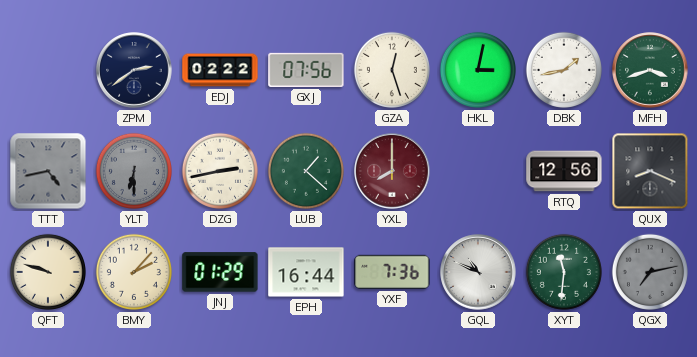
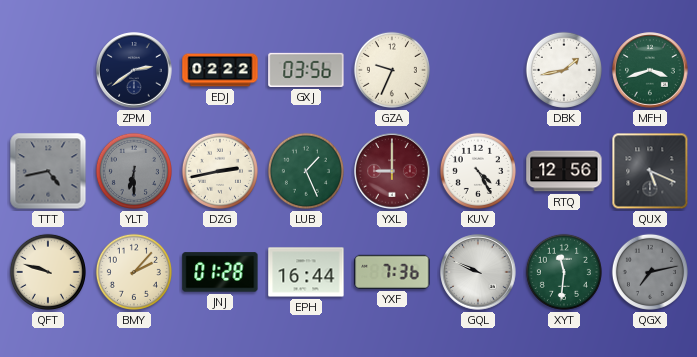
GXJ: 07:56 -> 03:56
GZA: 12:27 -> 9:34
HKL: 3:02 -> none
LUB: 1:22 -> 1:26
YXL: 8:00 -> 9:00
KUV: none -> 4:25
QUX: 8:19 -> 5:19
JNJ: 01:29 -> 01:28
GQL: 10:49 -> 9:49
